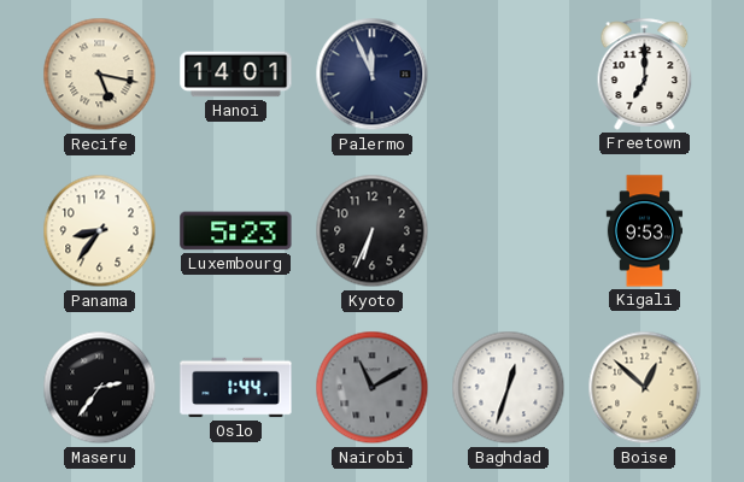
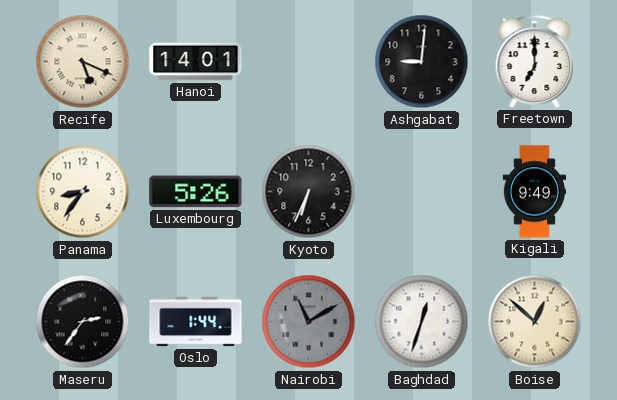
Recife: 5:17 -> 5:19
Palermo: 11:56 -> none
Ashgabat: none -> 9:01
Luxembourg: 5:23 -> 5:26
Kigali: 9:53 -> 9:49
